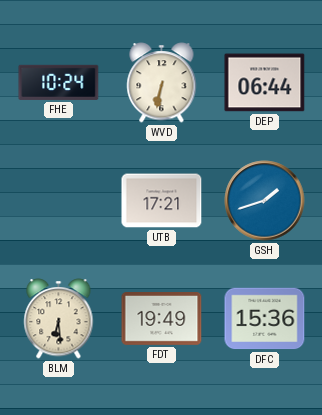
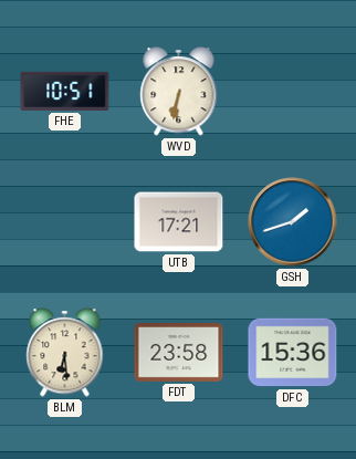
FHE: 10:24 -> 10:51
DEP: 06:44 -> none
FDT: 19:49 -> 23:58
